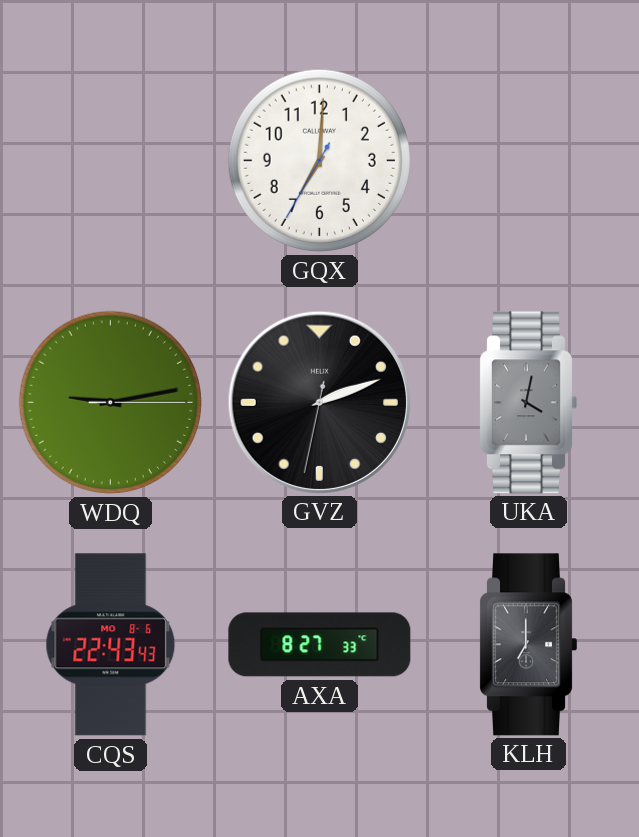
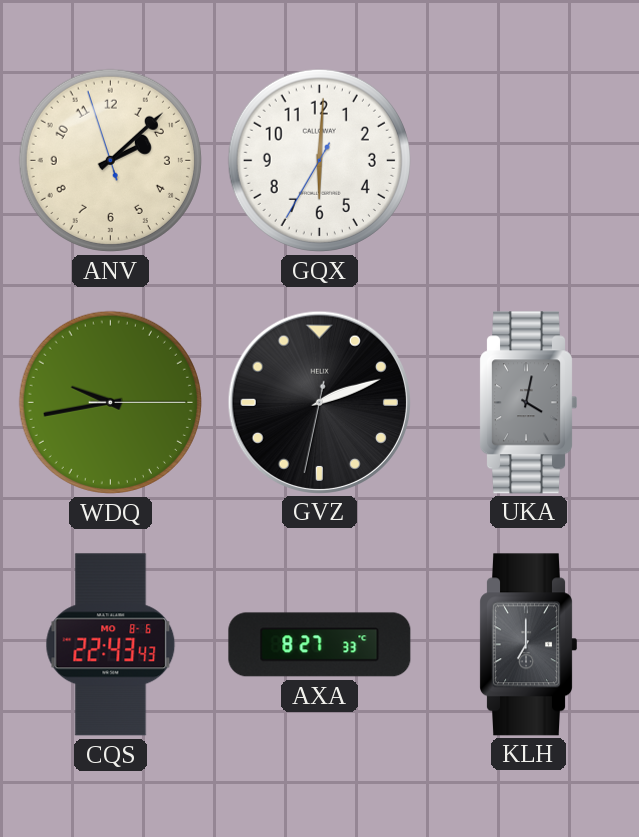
ANV: none -> 2:07
GQX: 7:00 -> 6:00
WDQ: 9:13 -> 9:43
